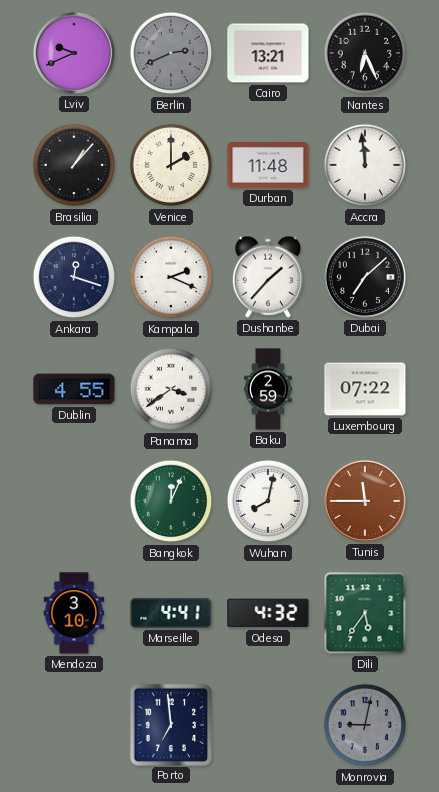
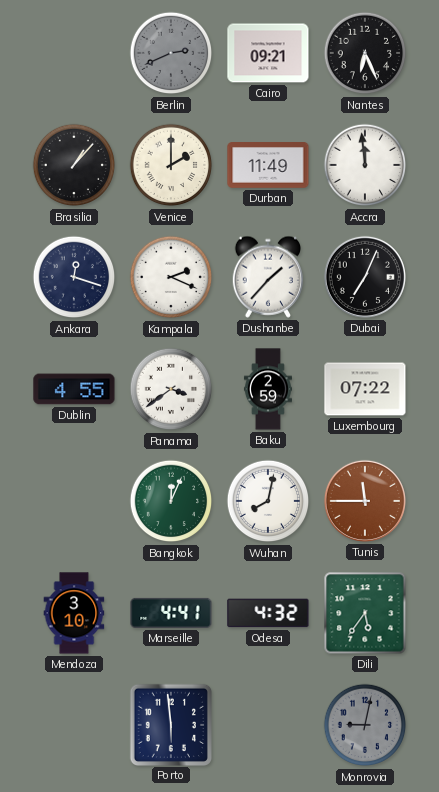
Lviv: 9:41 -> none
Cairo: 13:21 -> 09:21
Durban: 11:48 -> 11:49
Dubai: 7:08 -> 7:04
Porto: 6:59 -> 5:59
